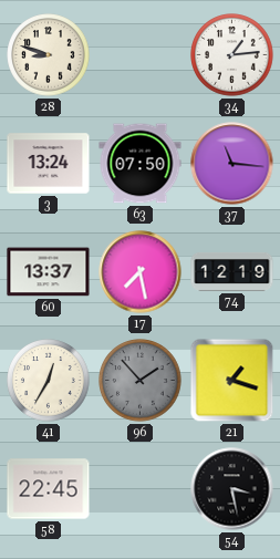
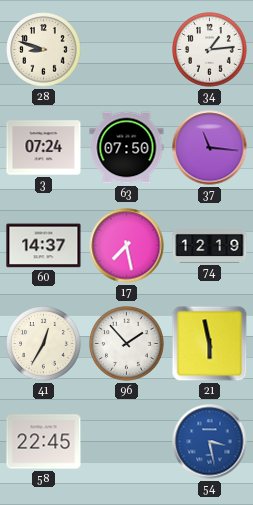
3: 13:24 -> 07:24
60: 13:37 -> 14:37
96 dial: grey -> white
21: 1:18 -> 5:58
54 dial: black -> blue
